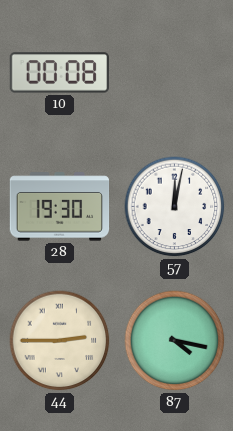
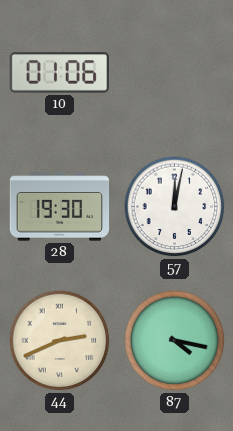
10: 00:08 -> 01:06
44: 2:45 -> 2:41
